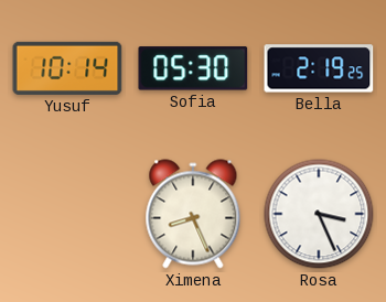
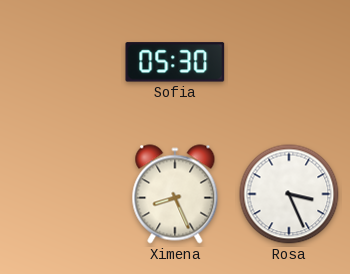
Yusuf: 10:14 -> none
Bella: 2:19 -> none
